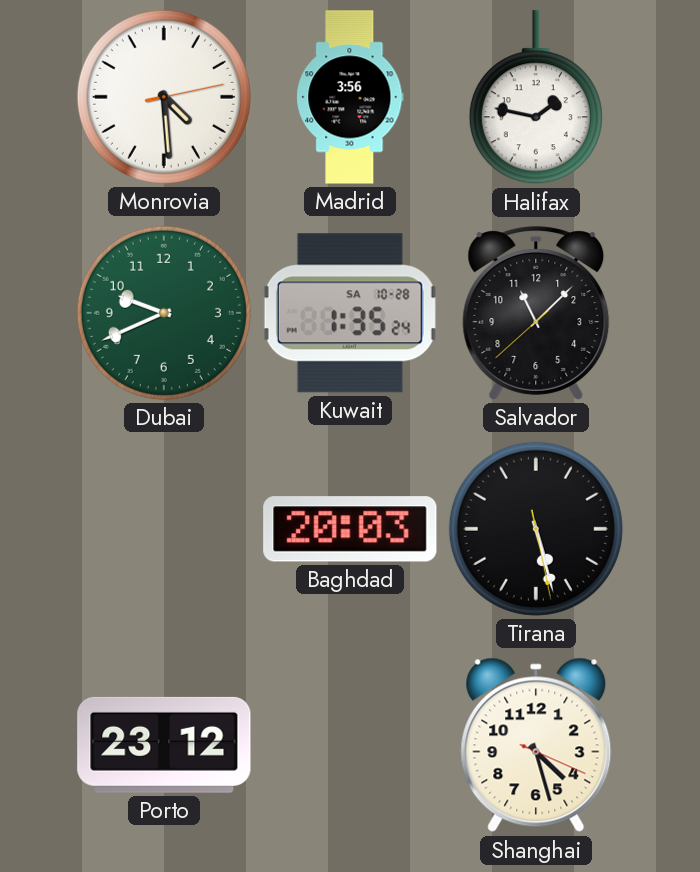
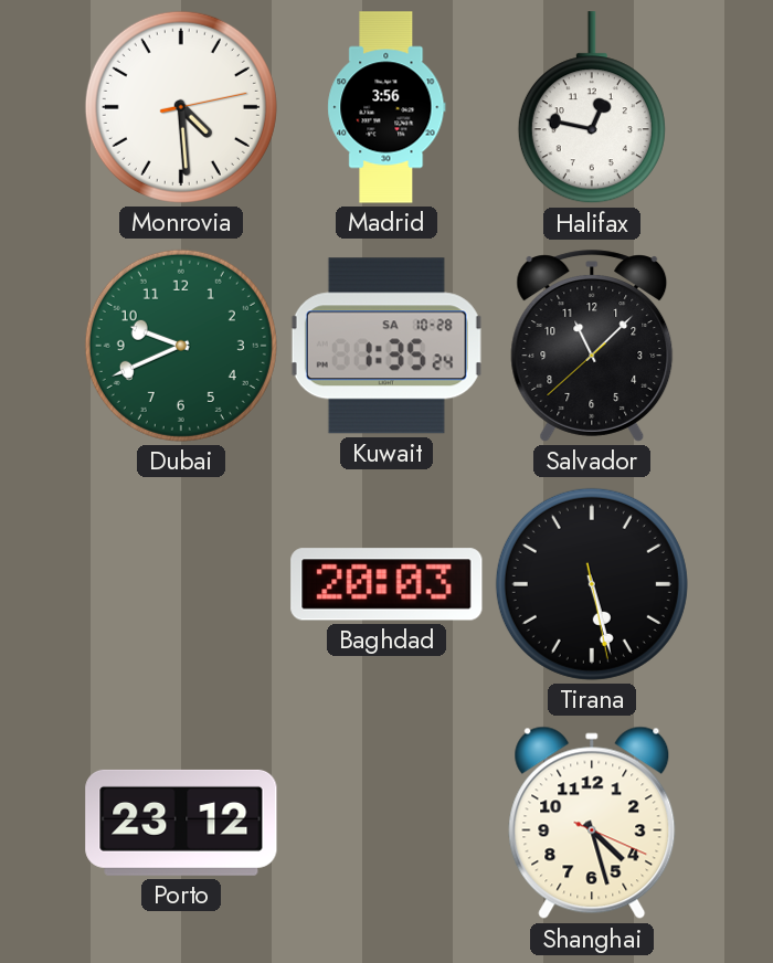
Halifax: 1:47 -> 12:47
